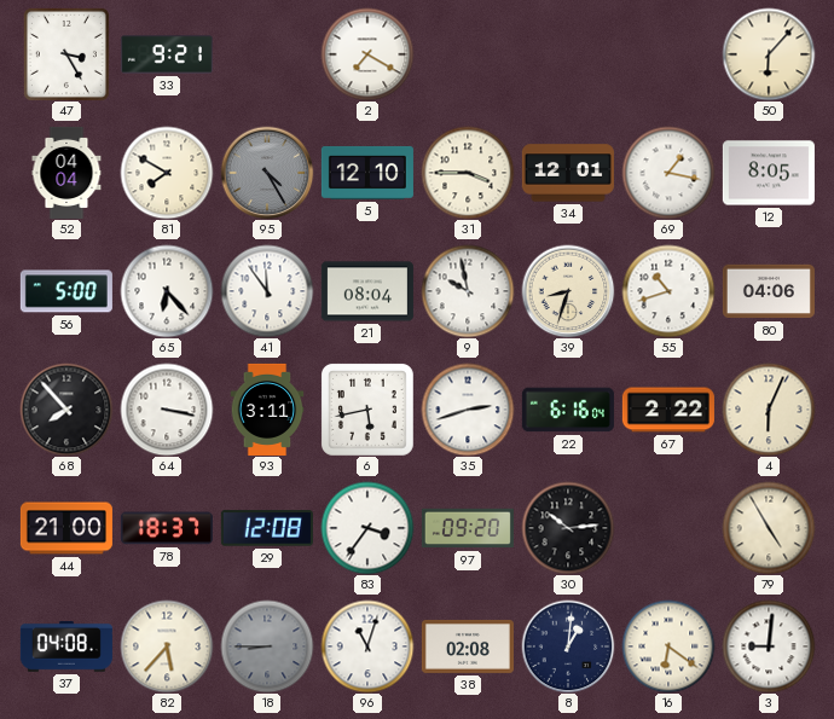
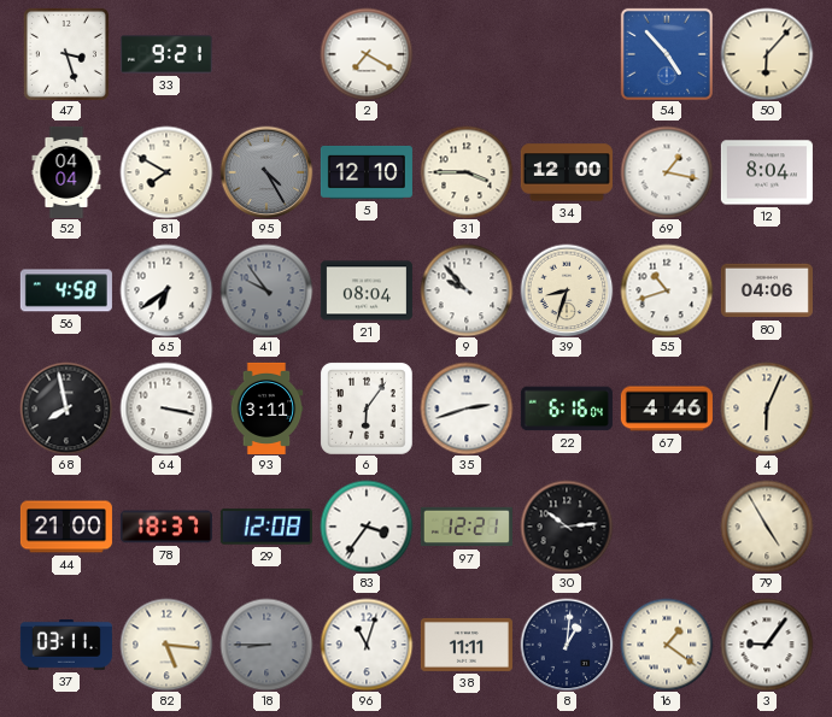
47: 3:25 -> 3:27
54: none -> 4:53
34: 12:01 -> 12:00
12: 8:05 -> 8:04
56: 5:00 -> 4:58
65: 6:23 -> 6:39
41: 11:54 -> 9:54
41 dial: white -> grey
9: 9:58 -> 9:53
68: 7:53 -> 7:58
6: 5:43 -> 6:06
67: 2:22 -> 4:46
97: 09:20 -> 12:21
37: 04:08 -> 03:11
82: 5:37 -> 5:16
38: 02:08 -> 11:11
16: 6:21 -> 1:21
3: 9:01 -> 9:06
